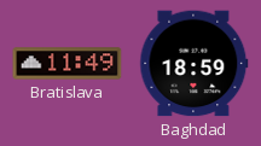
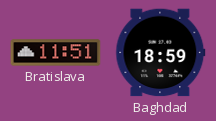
Bratislava: 11:49 -> 11:51
